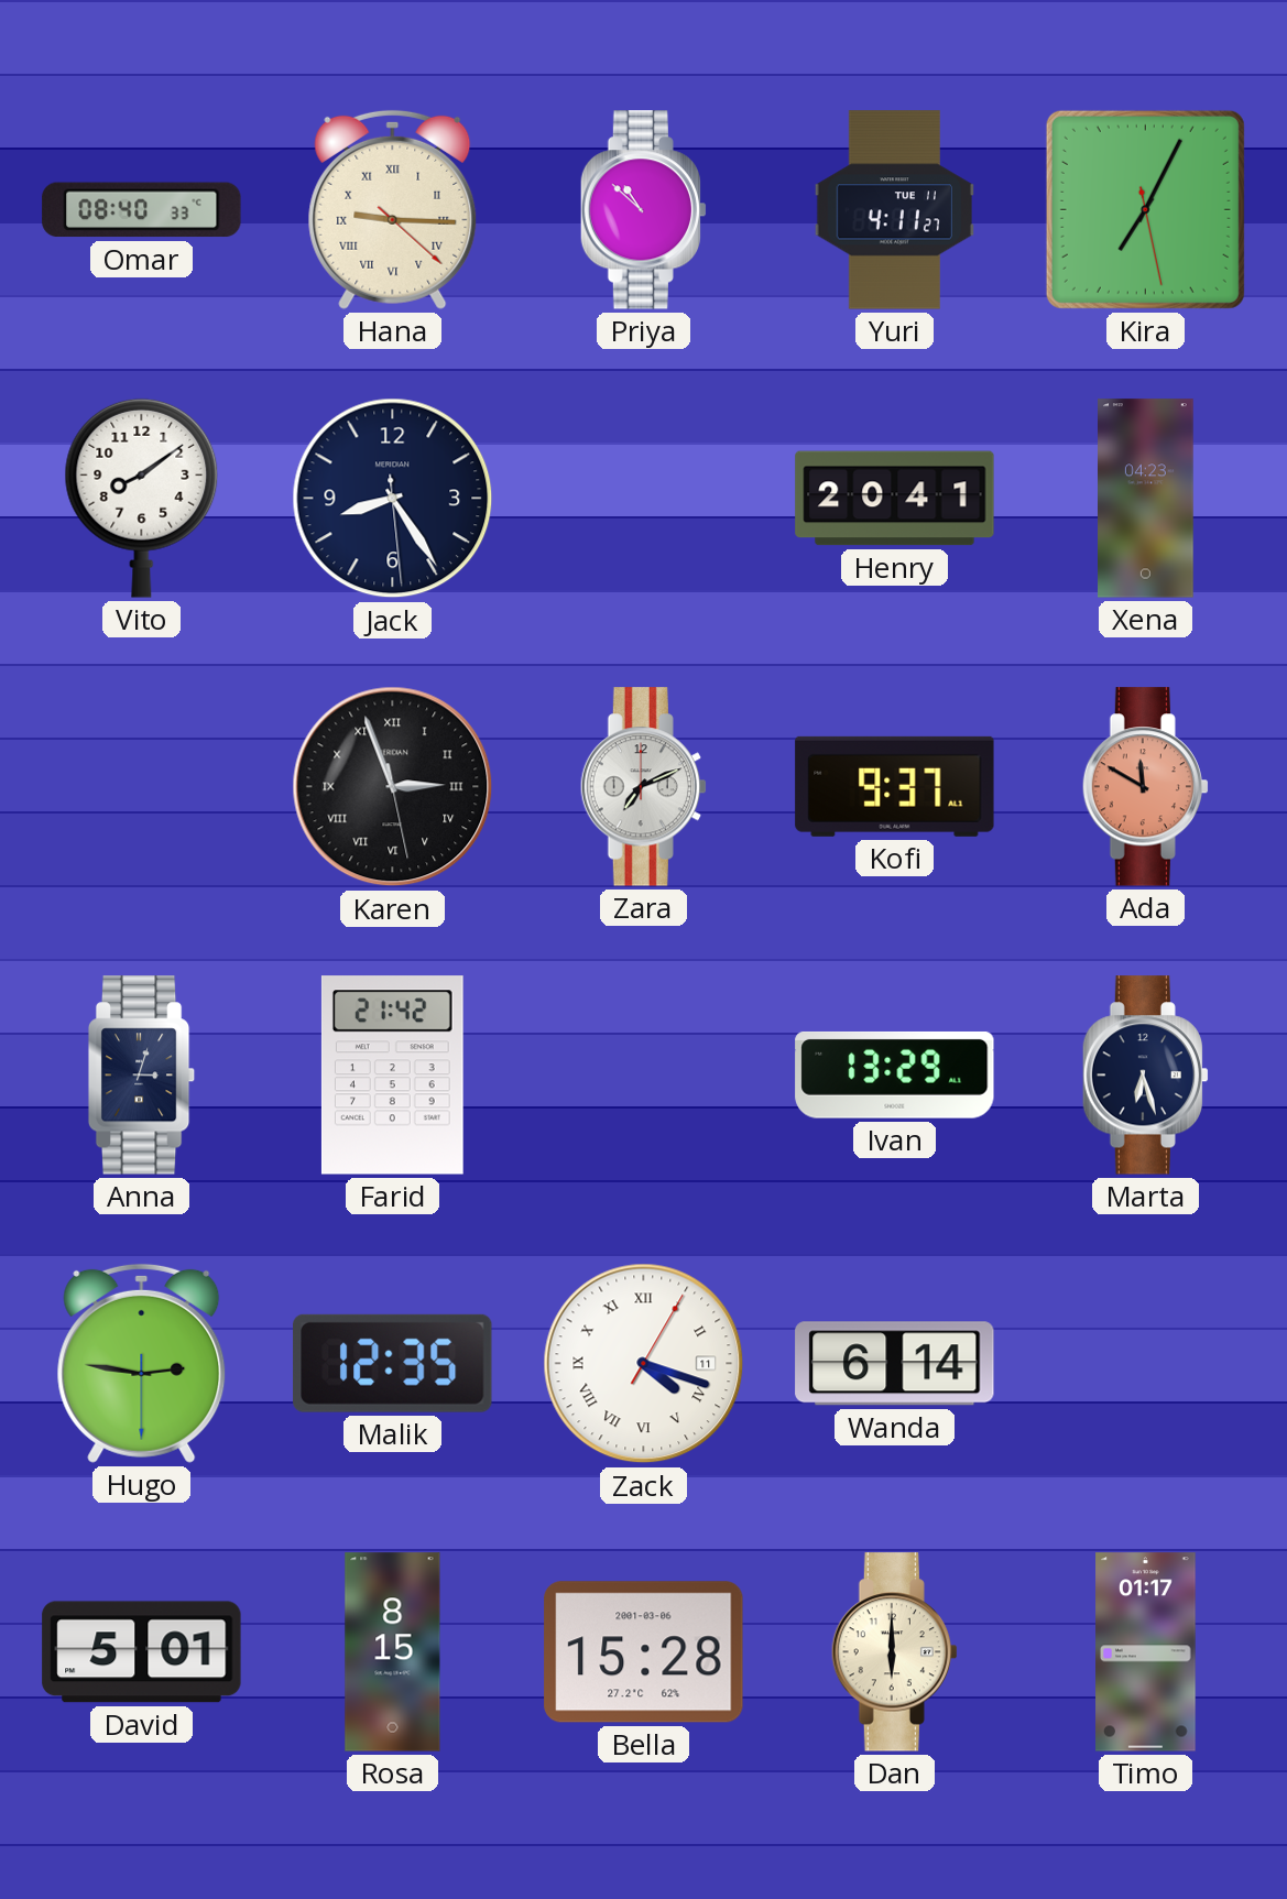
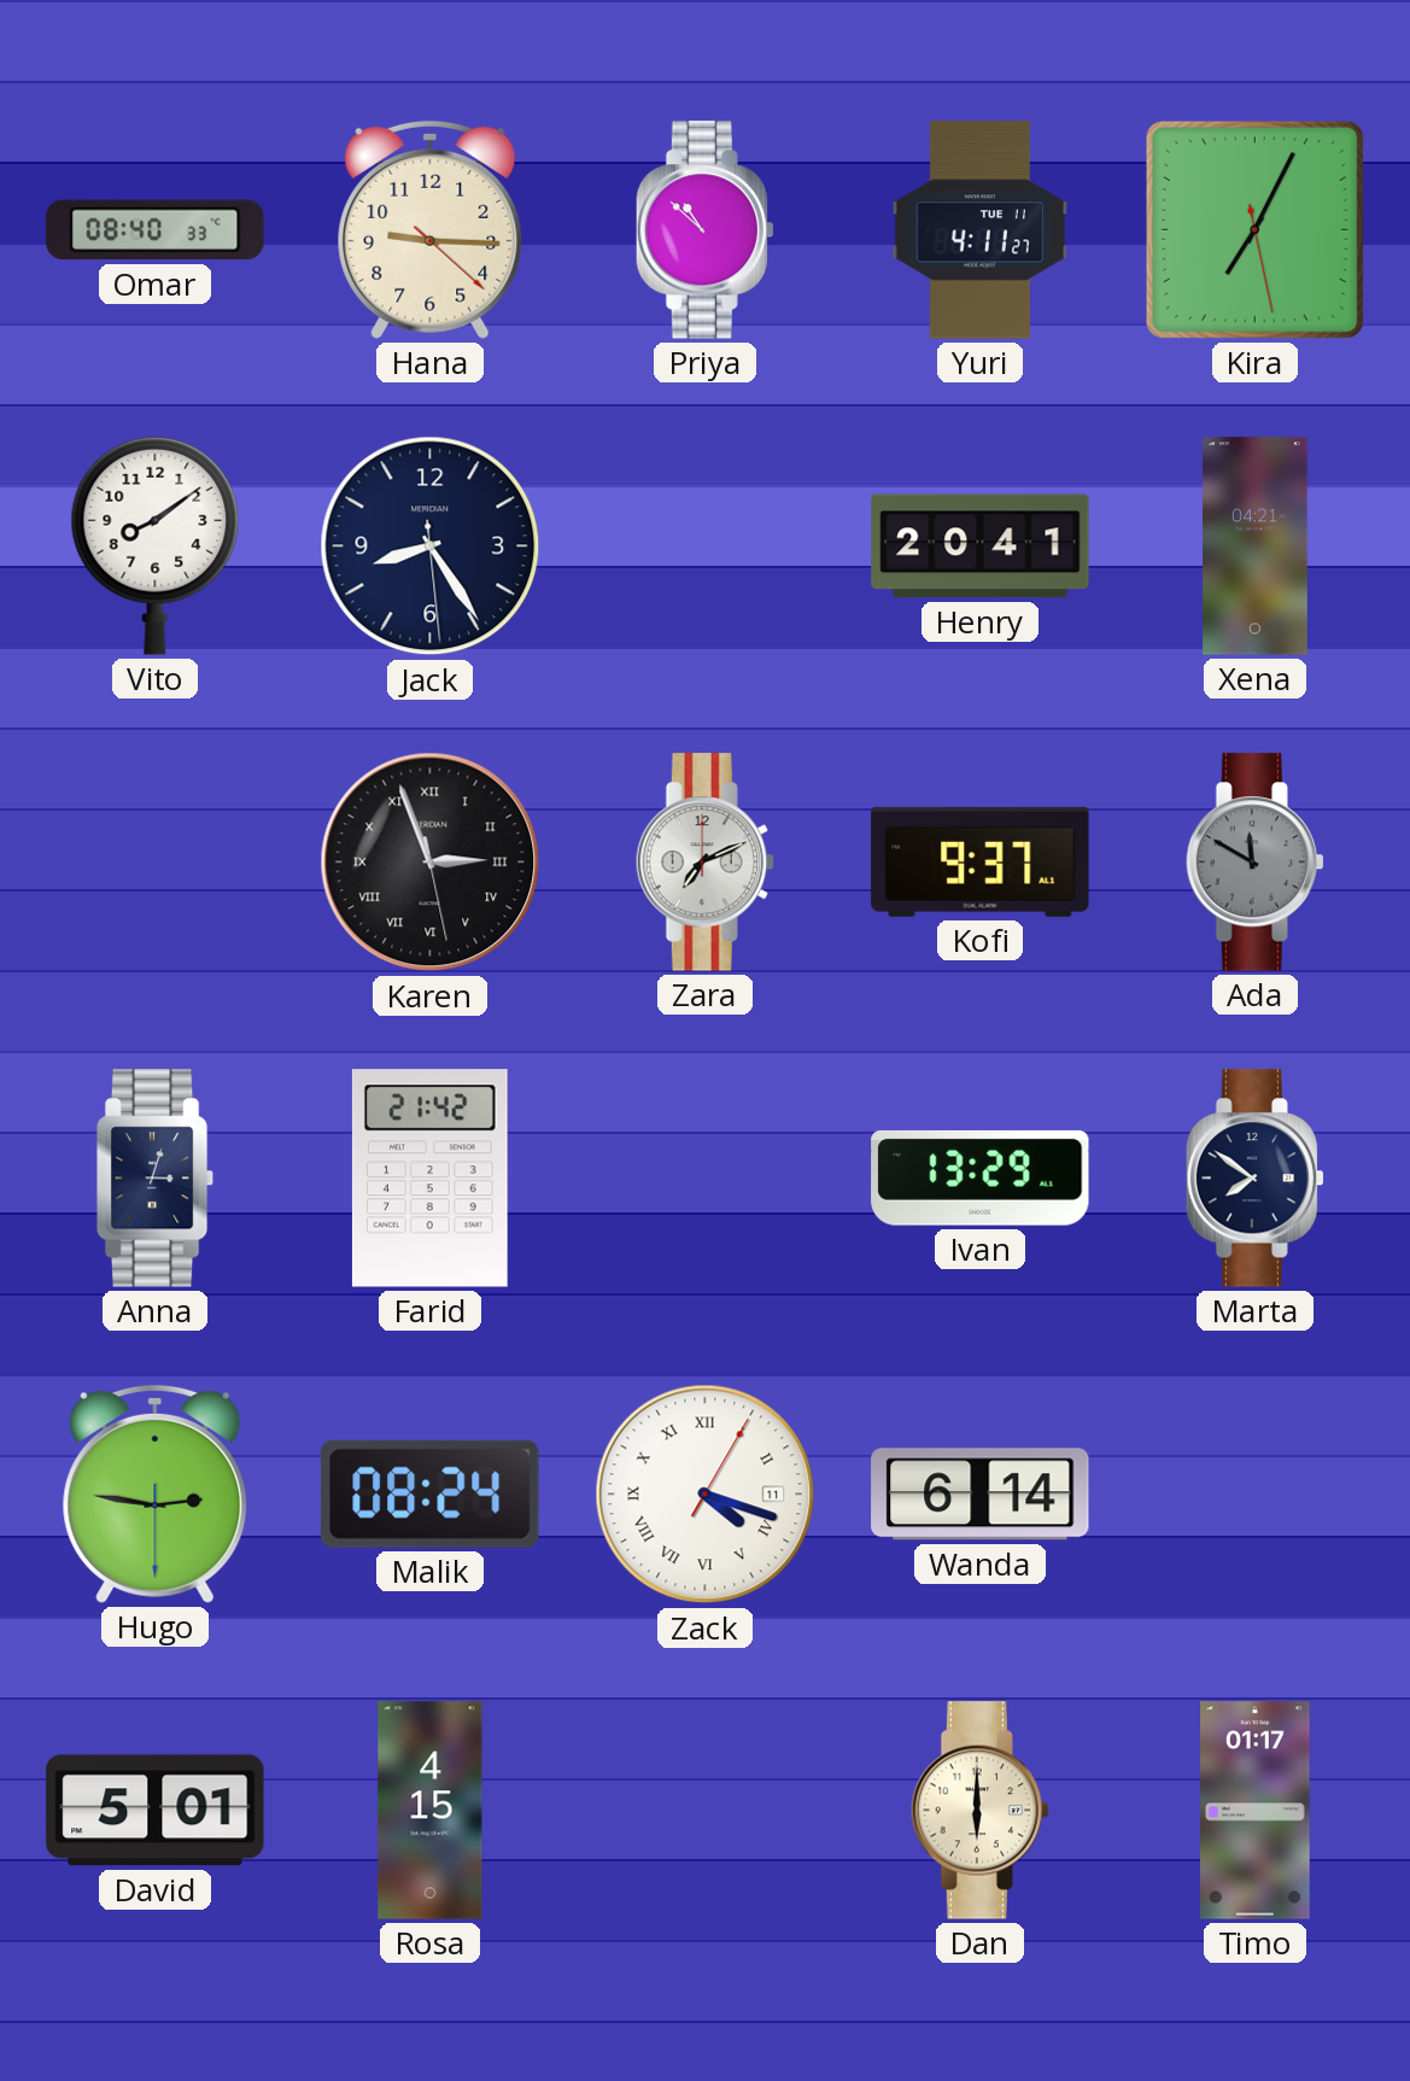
Hana numerals: Roman -> Arabic
Xena: 04:23 -> 04:21
Ada dial: salmon -> grey
Marta: 6:27 -> 7:51
Malik: 12:35 -> 08:24
Rosa: 8:15 -> 4:15
Bella: 15:28 -> none
